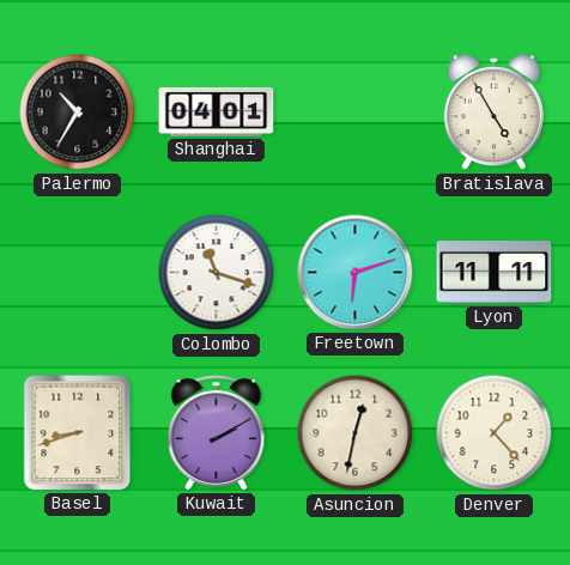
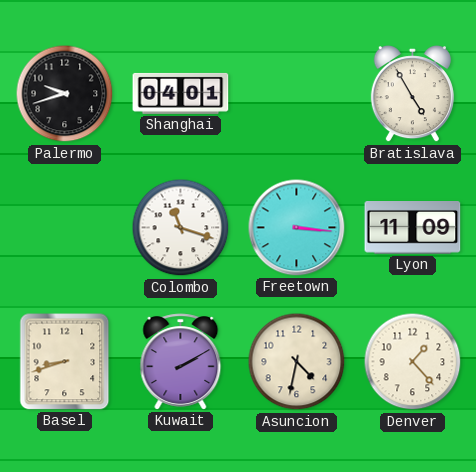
Palermo: 10:35 -> 9:42
Freetown: 6:12 -> 3:16
Lyon: 11:11 -> 11:09
Asuncion: 12:32 -> 4:32
